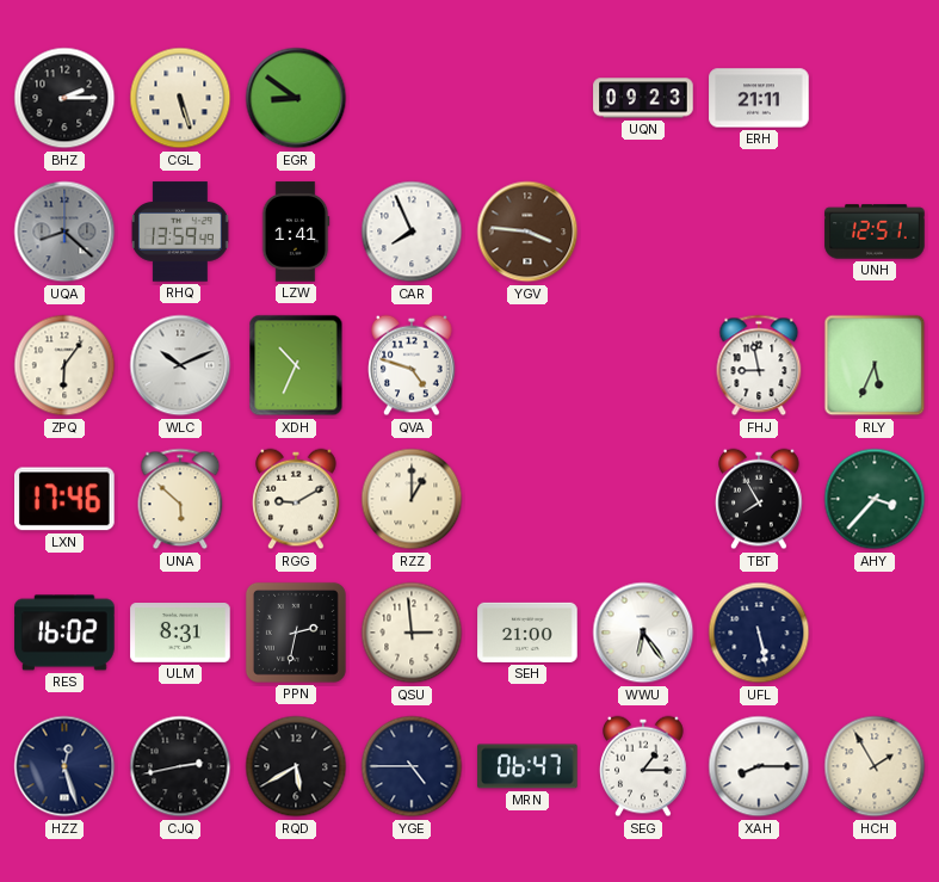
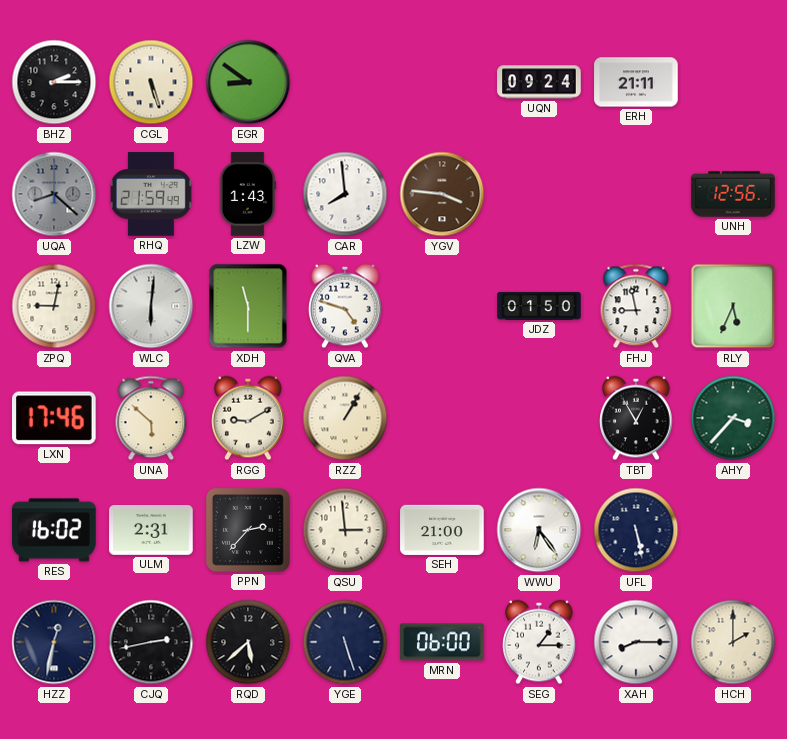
UQN: 09:23 -> 09:24
RHQ: 13:59 -> 21:59
LZW: 1:41 -> 1:43
CAR: 7:56 -> 7:59
UNH: 12:51 -> 12:56
ZPQ: 6:06 -> 9:02
WLC: 10:11 -> 6:01
XDH: 10:34 -> 11:30
JDZ: none -> 01:50
RZZ: 1:00 -> 1:05
TBT: 7:55 -> 12:55
ULM: 8:31 -> 2:31
PPN: 2:32 -> 2:37
HZZ: 12:27 -> 12:32
RQD: 5:40 -> 5:38
YGE: 4:45 -> 5:27
MRN: 06:47 -> 06:00
HCH: 1:55 -> 2:00
